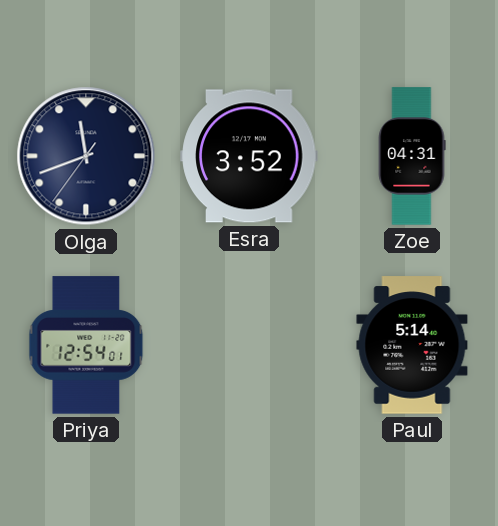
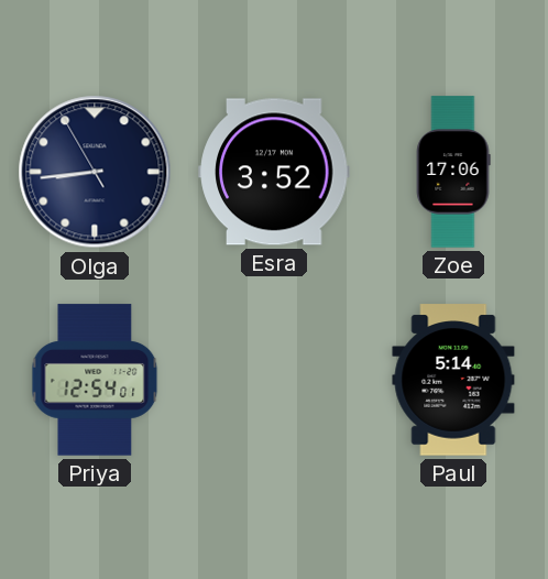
Olga: 11:41 -> 8:43
Zoe: 04:31 -> 17:06
